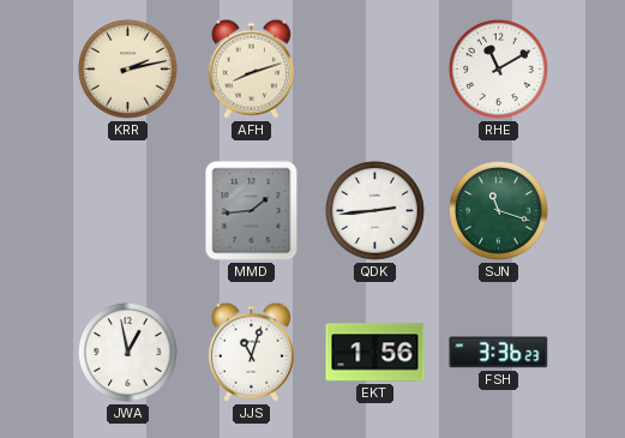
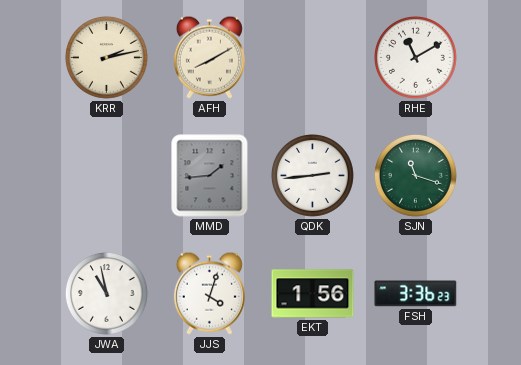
AFH: 8:12 -> 8:10
JWA: 12:58 -> 10:58
JJS: 11:03 -> 4:03
